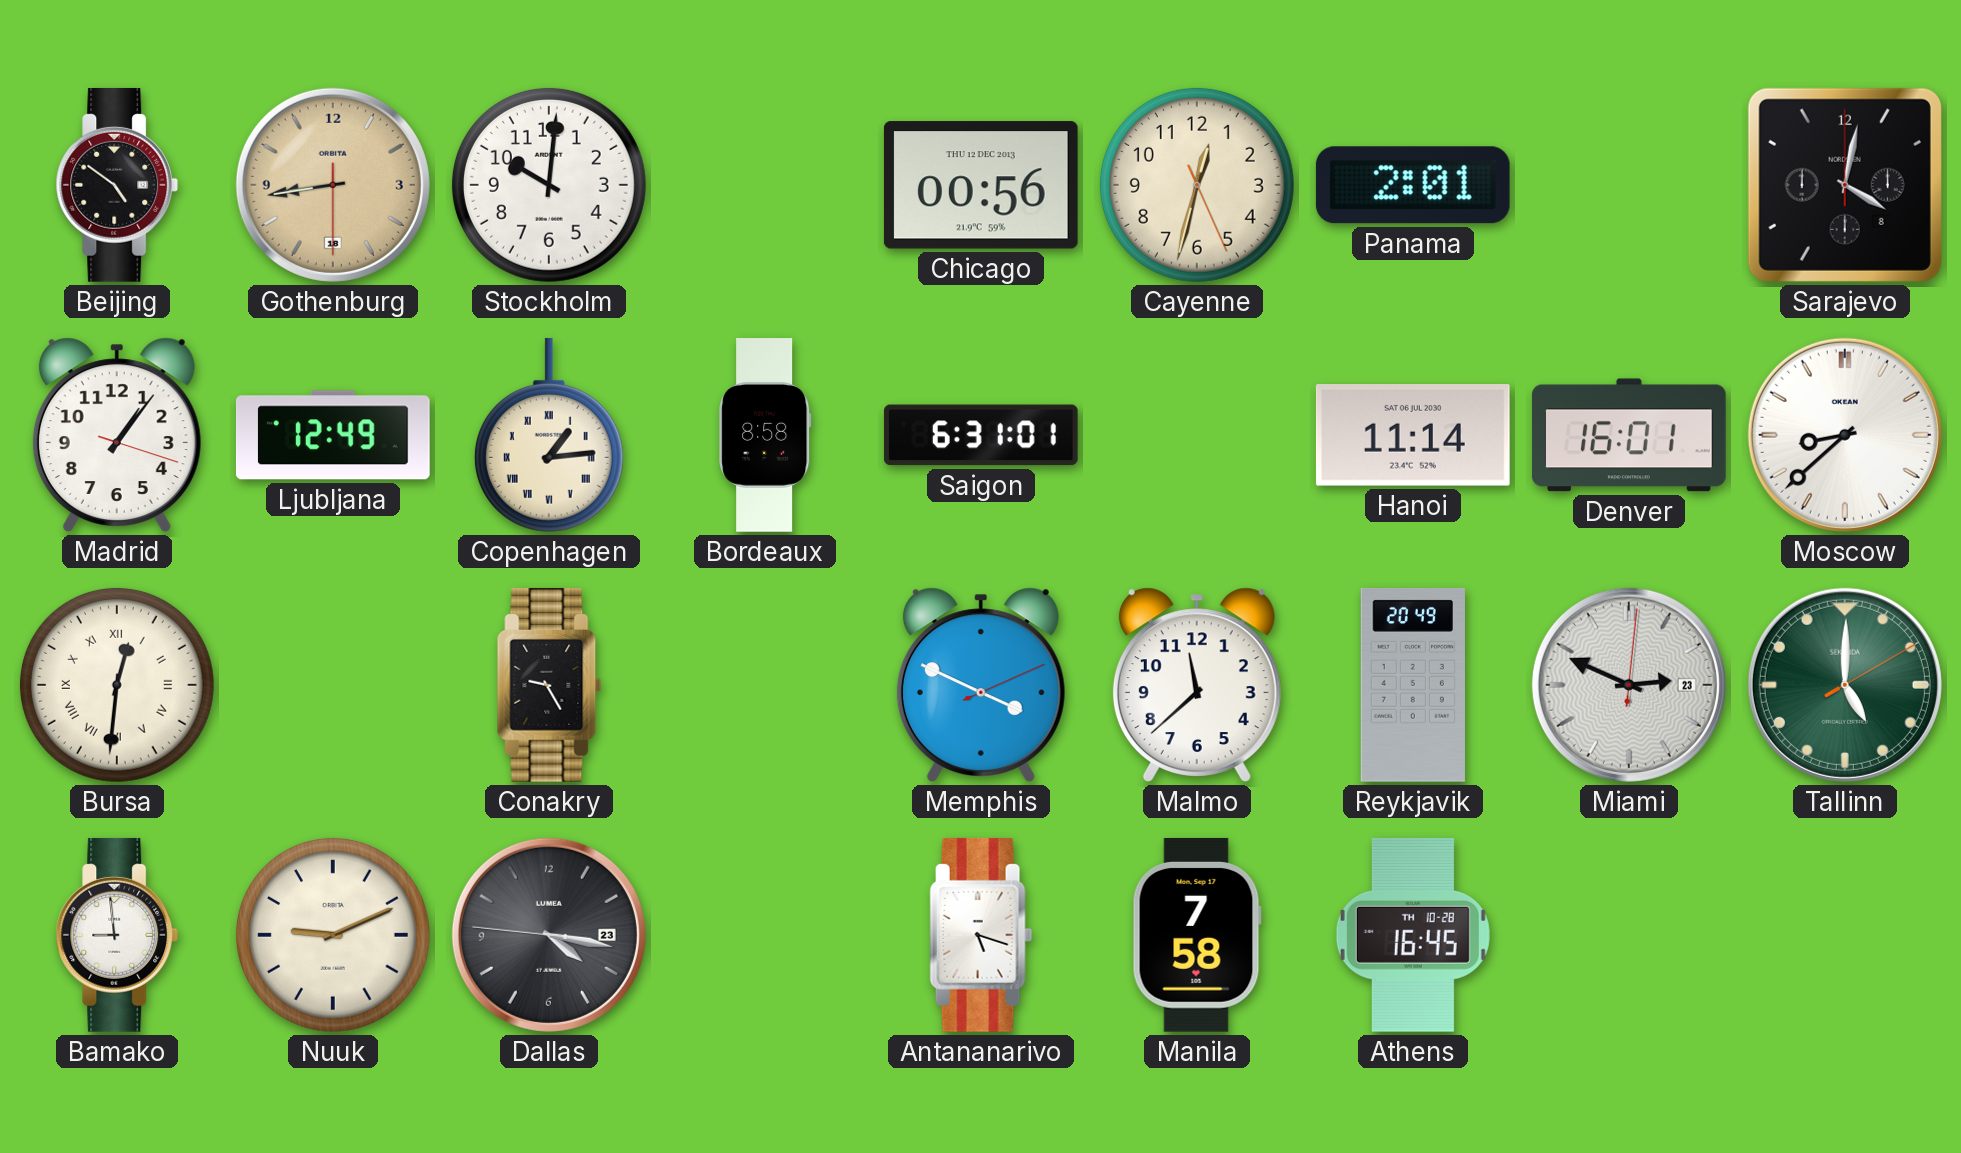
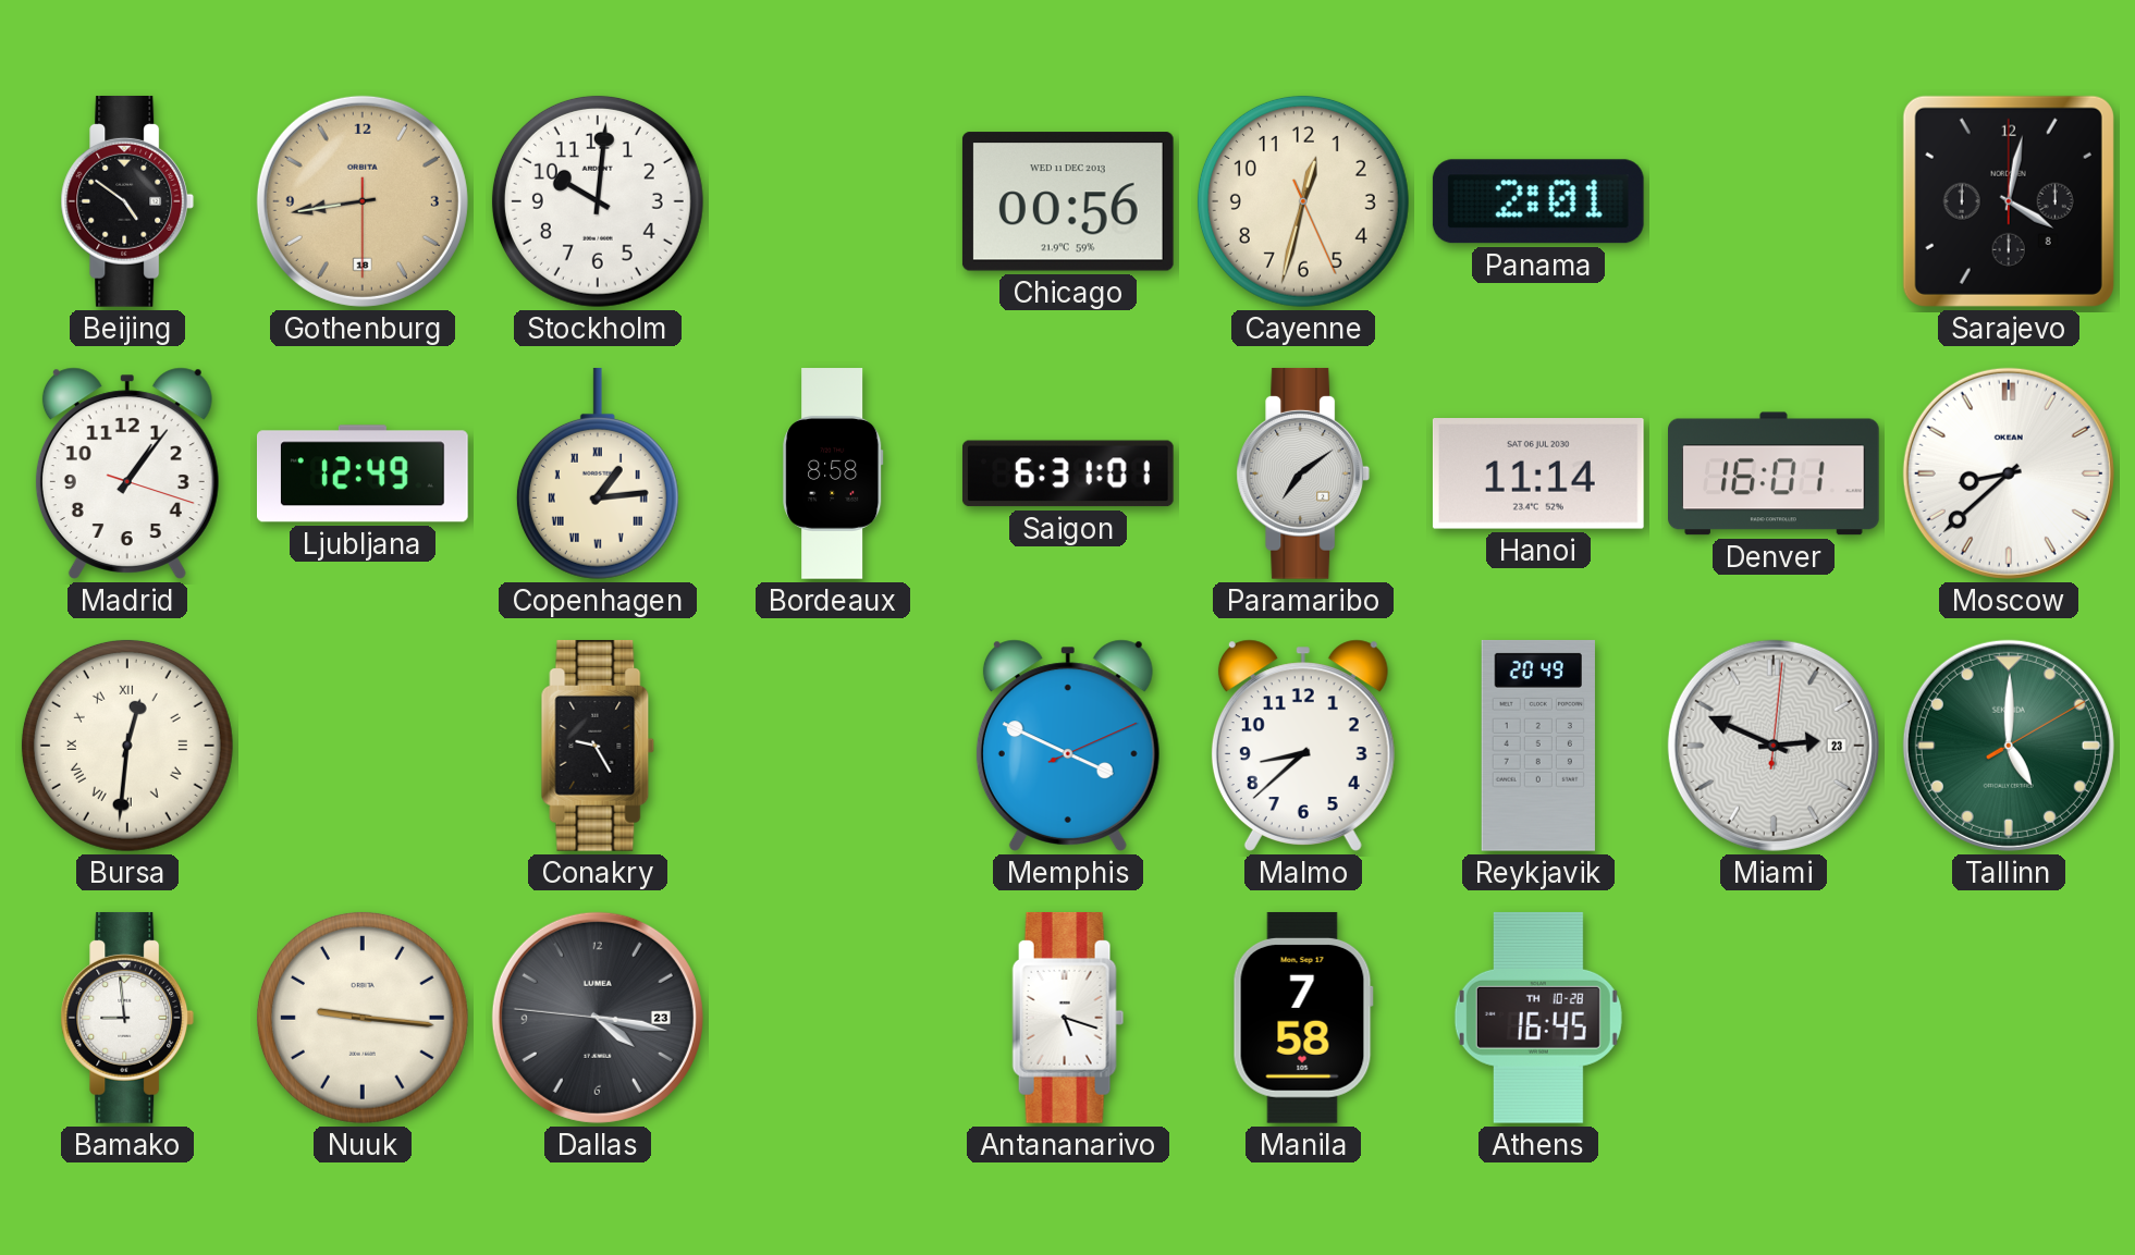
Chicago date: THU 12 DEC 2013 -> WED 11 DEC 2013
Paramaribo: none -> 7:09
Malmo: 11:38 -> 8:38
Nuuk: 9:11 -> 9:16
